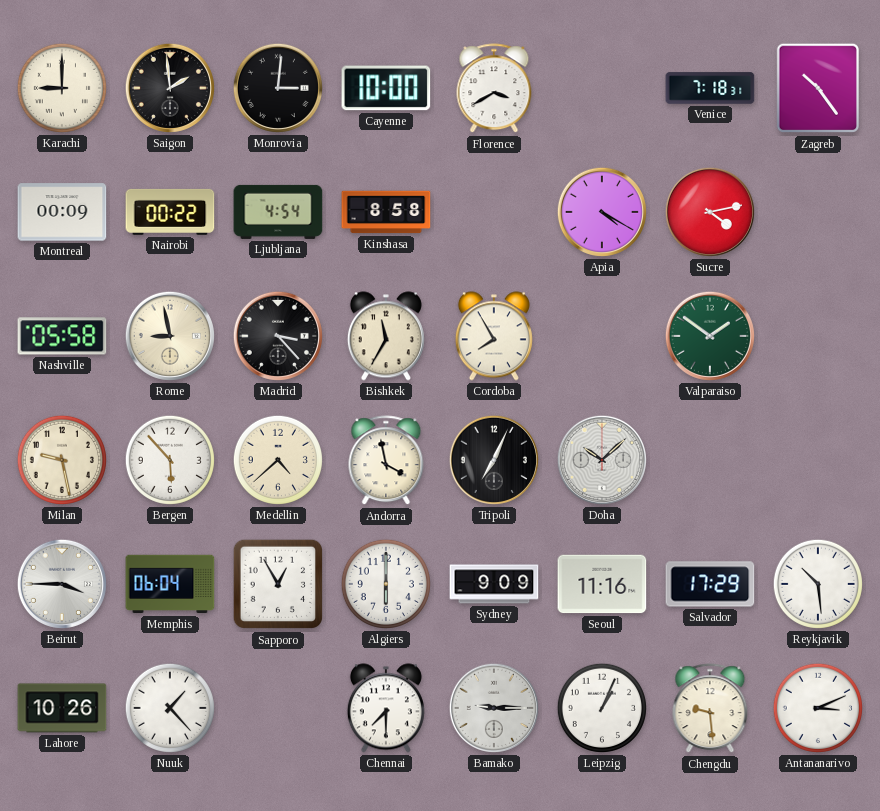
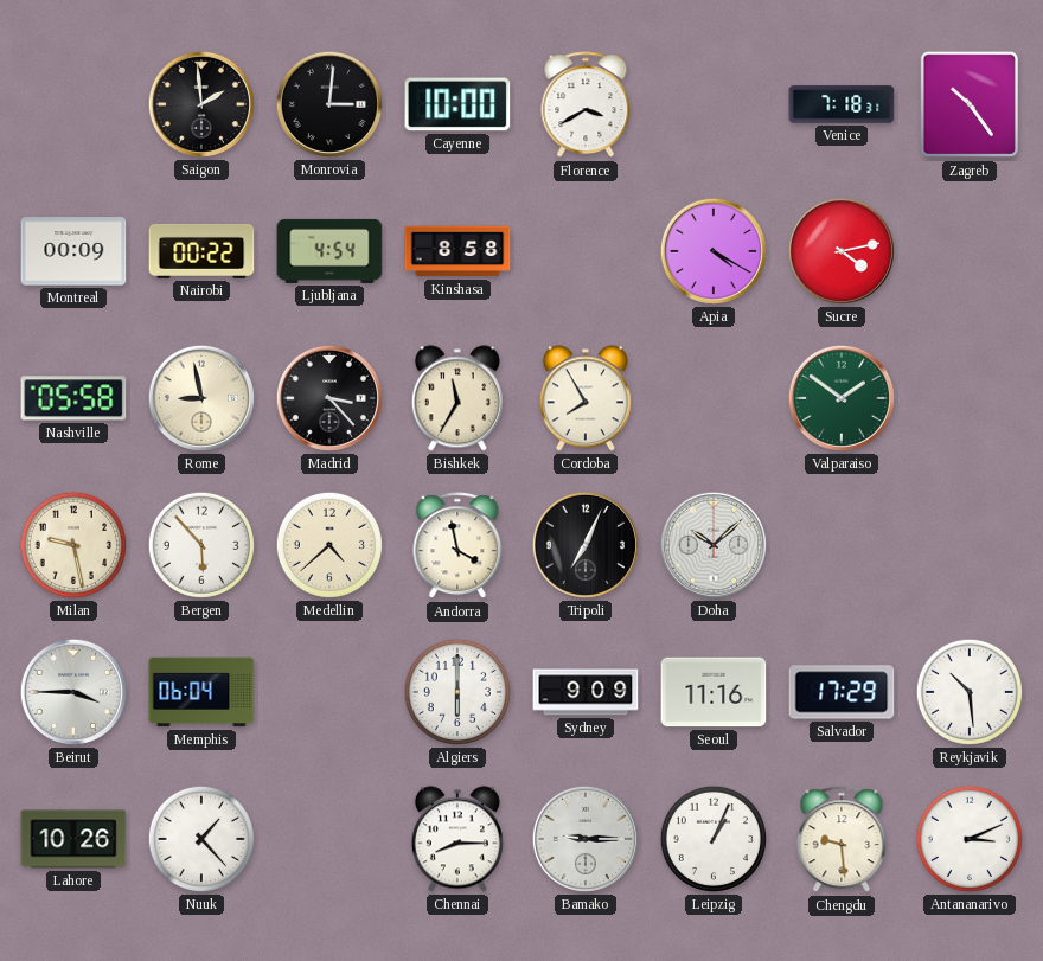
Karachi: 9:00 -> none
Sapporo: 12:55 -> none
Chennai: 7:30 -> 8:15
